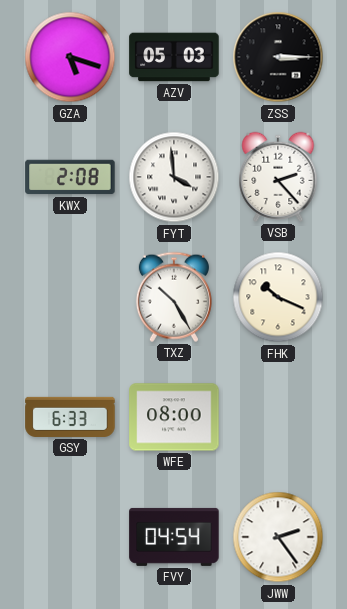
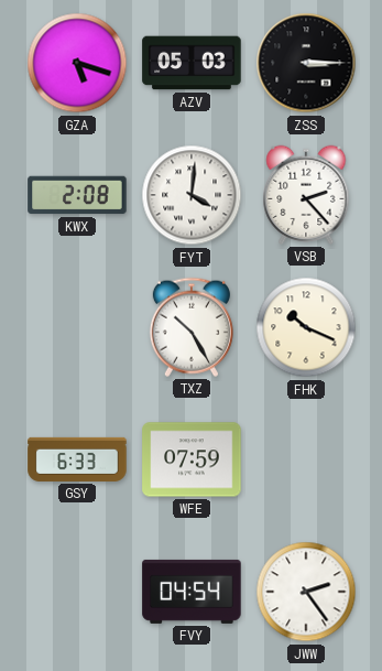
FYT: 3:59 -> 4:01
WFE: 08:00 -> 07:59
